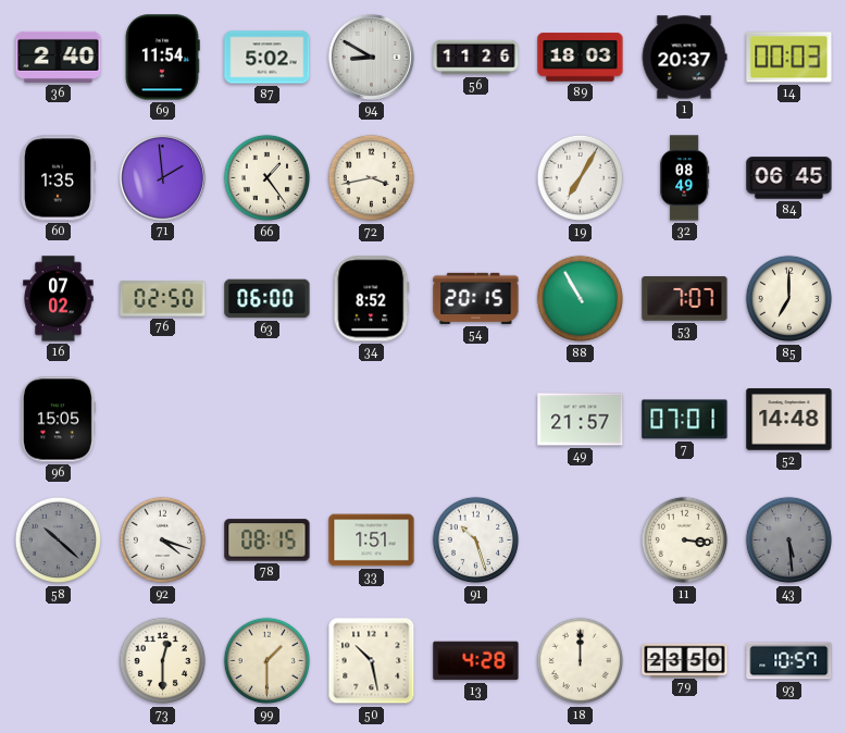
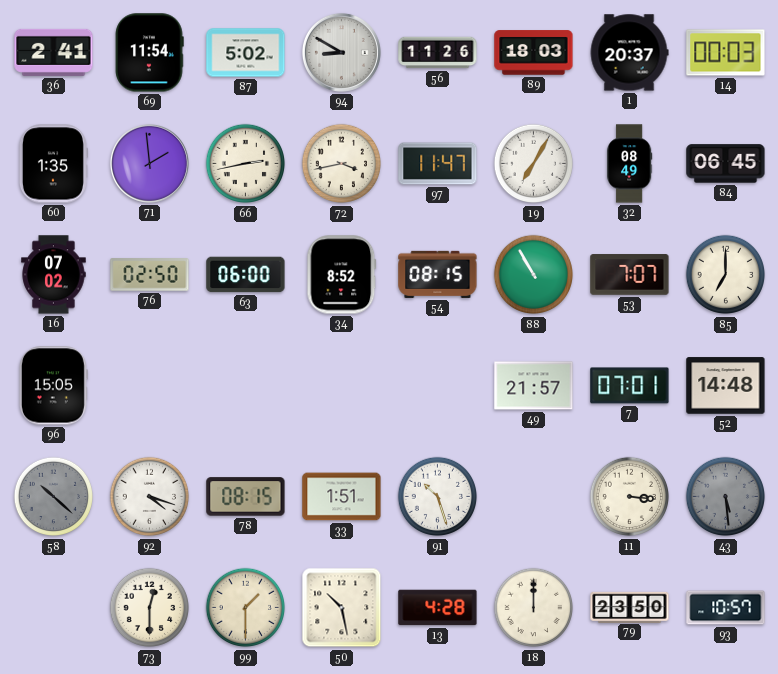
36: 2:40 -> 2:41
66: 1:24 -> 2:43
97: none -> 11:47
54: 20:15 -> 08:15
